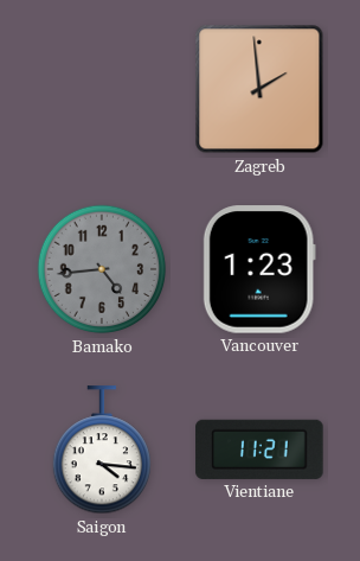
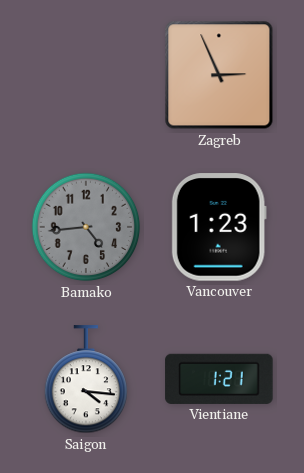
Zagreb: 1:59 -> 2:56
Vientiane: 11:21 -> 1:21
